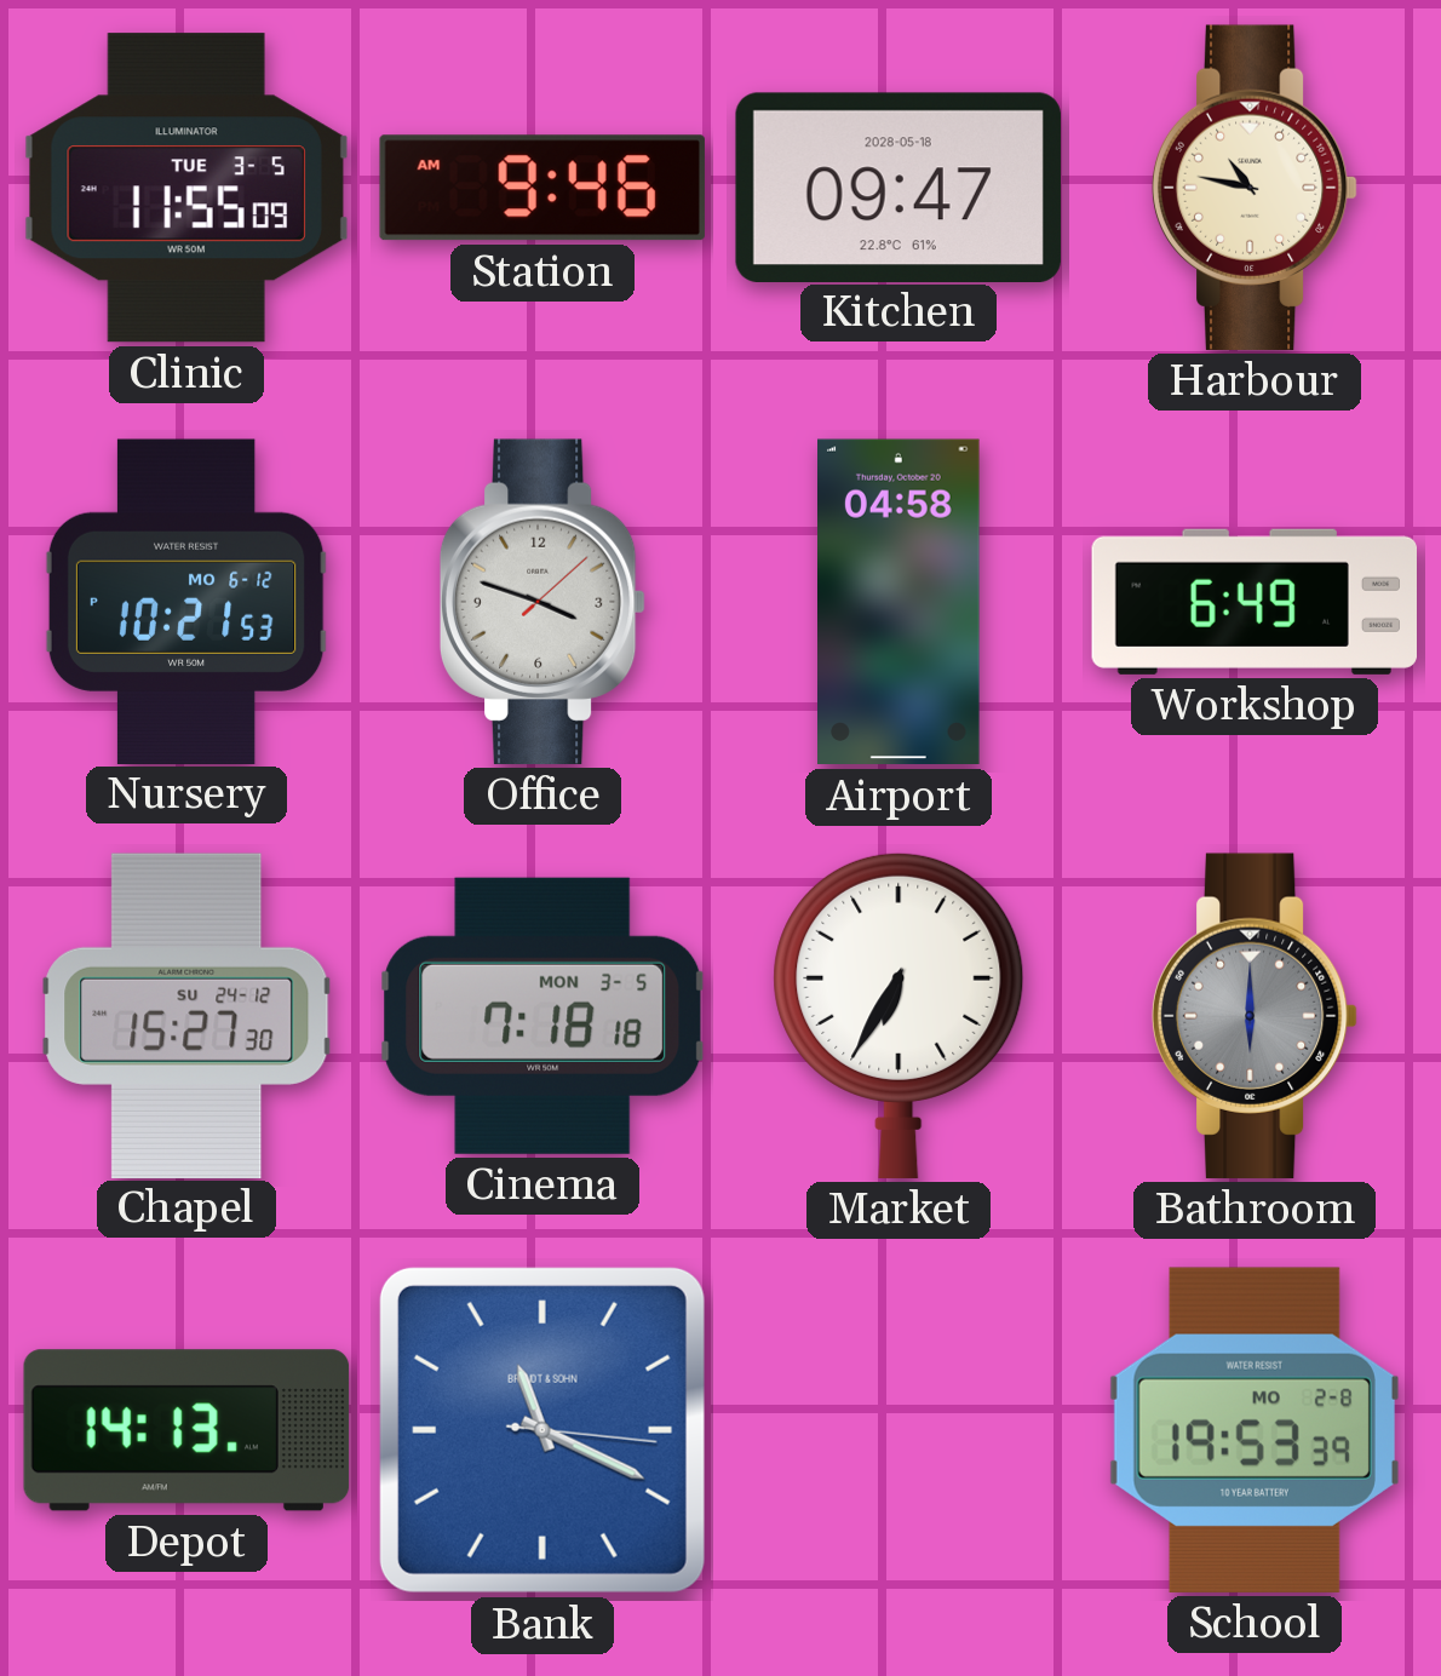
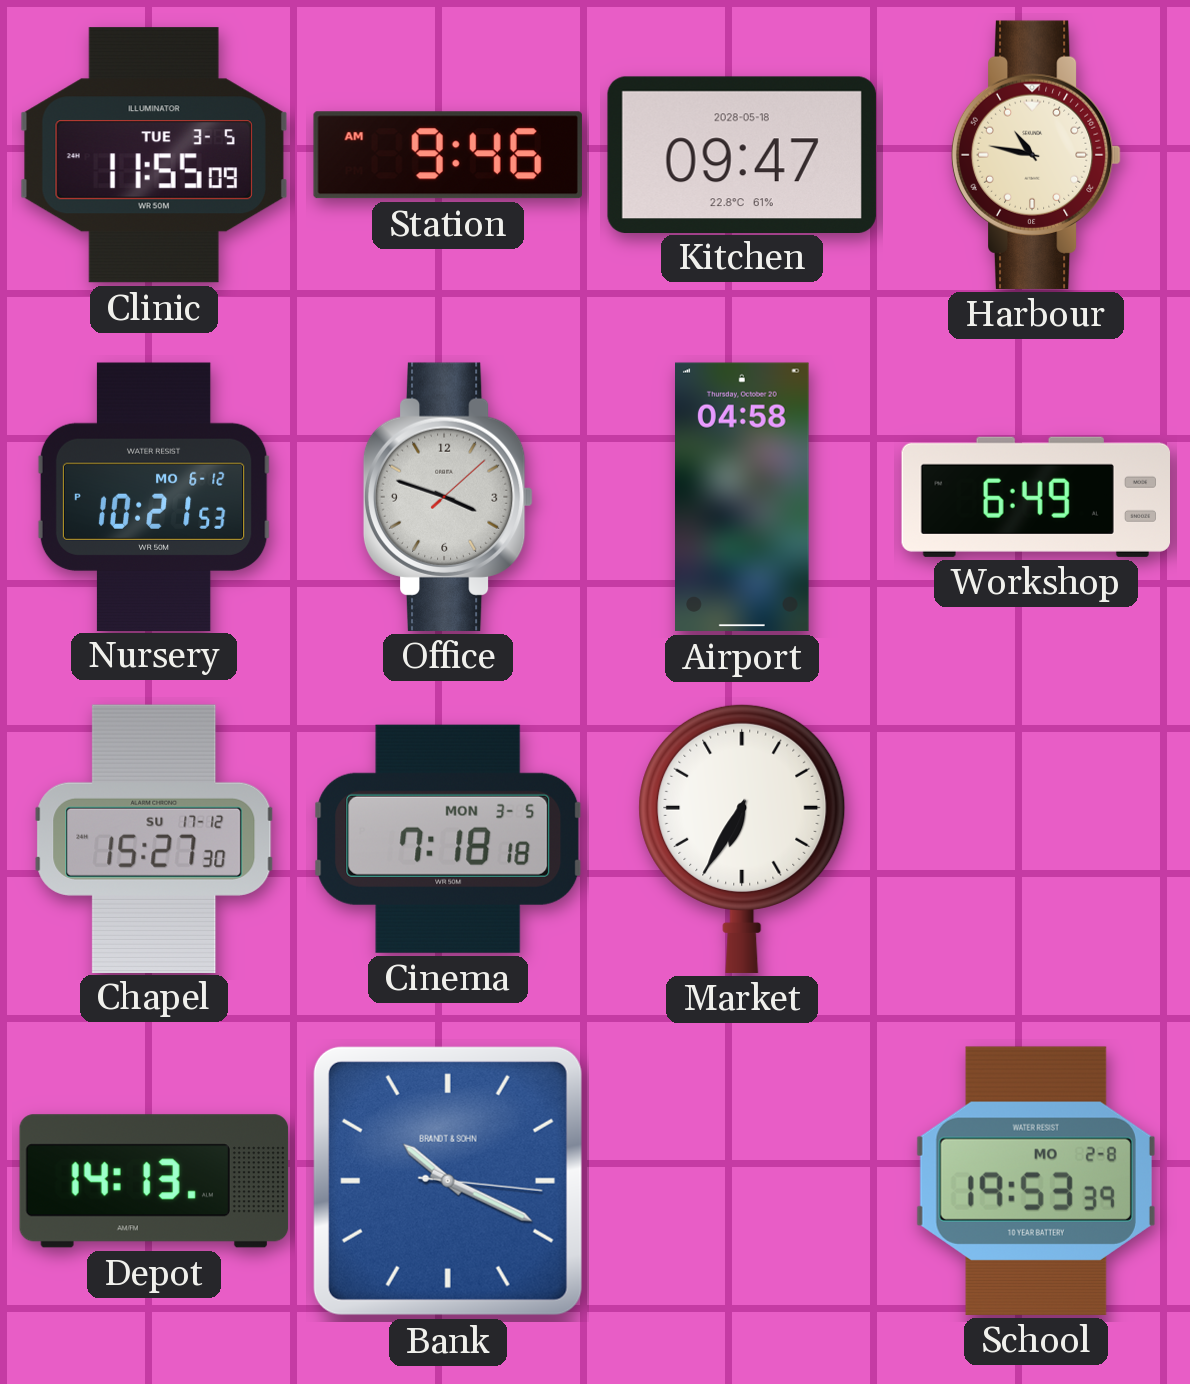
Chapel date: SU 24-12 -> SU 17-12
Bathroom: 6:00 -> none
Bank: 11:19 -> 10:19
